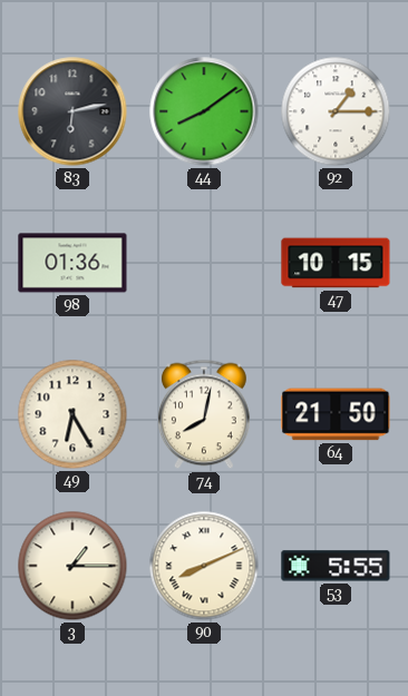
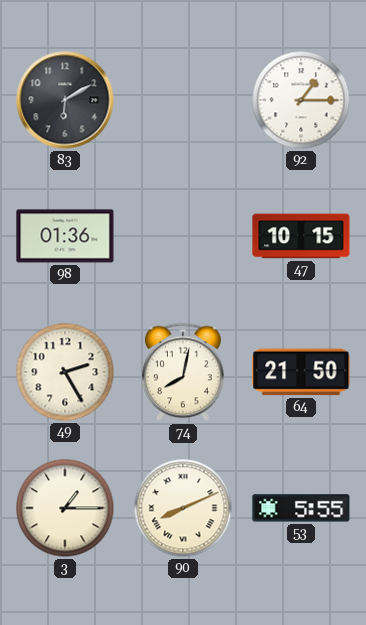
83: 6:13 -> 6:10
44: 8:09 -> none
49: 6:25 -> 2:25
